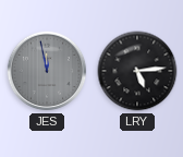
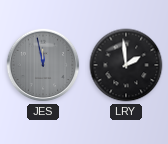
LRY: 5:14 -> 1:59
